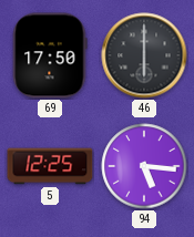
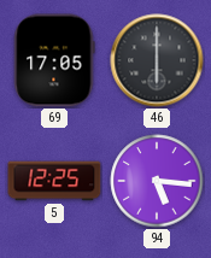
69: 17:50 -> 17:05
